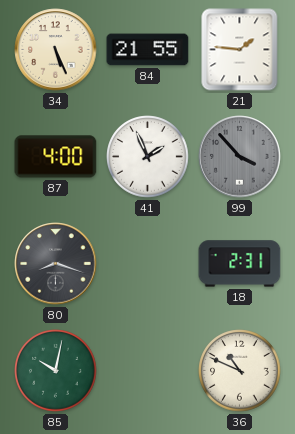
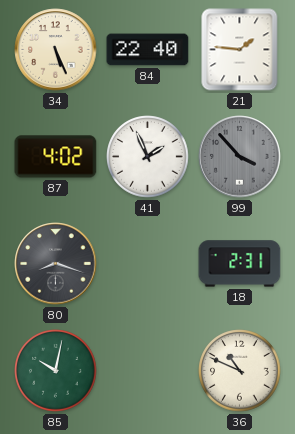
84: 21:55 -> 22:40
87: 4:00 -> 4:02
